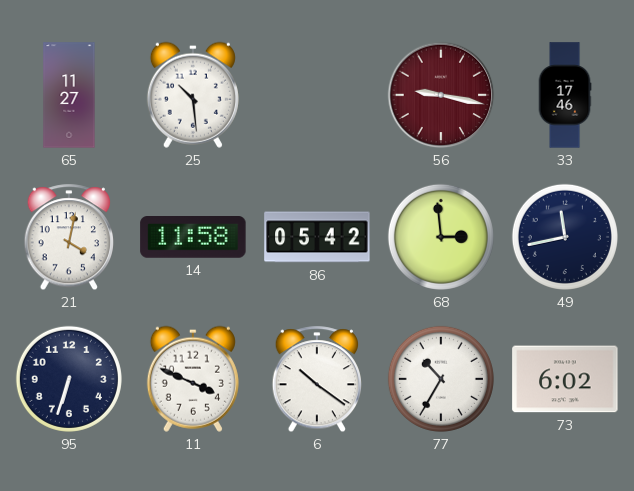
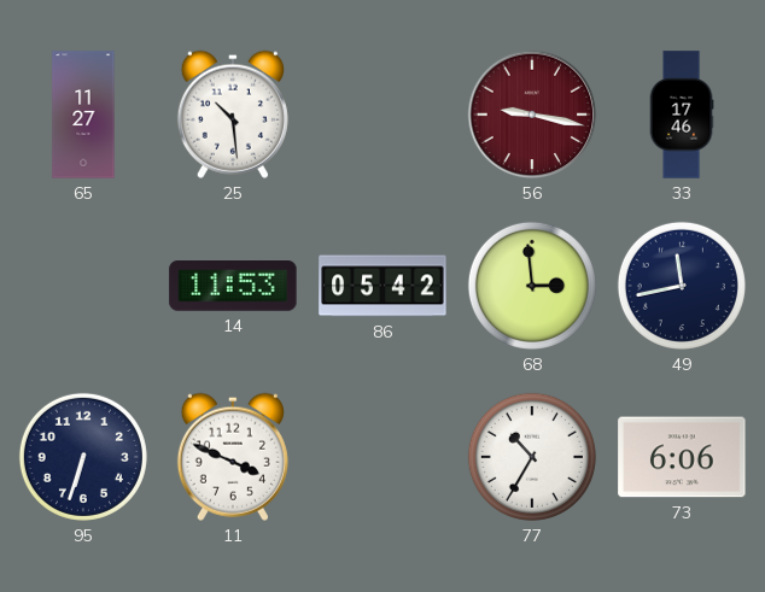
21: 4:02 -> none
14: 11:58 -> 11:53
6: 10:21 -> none
73: 6:02 -> 6:06
